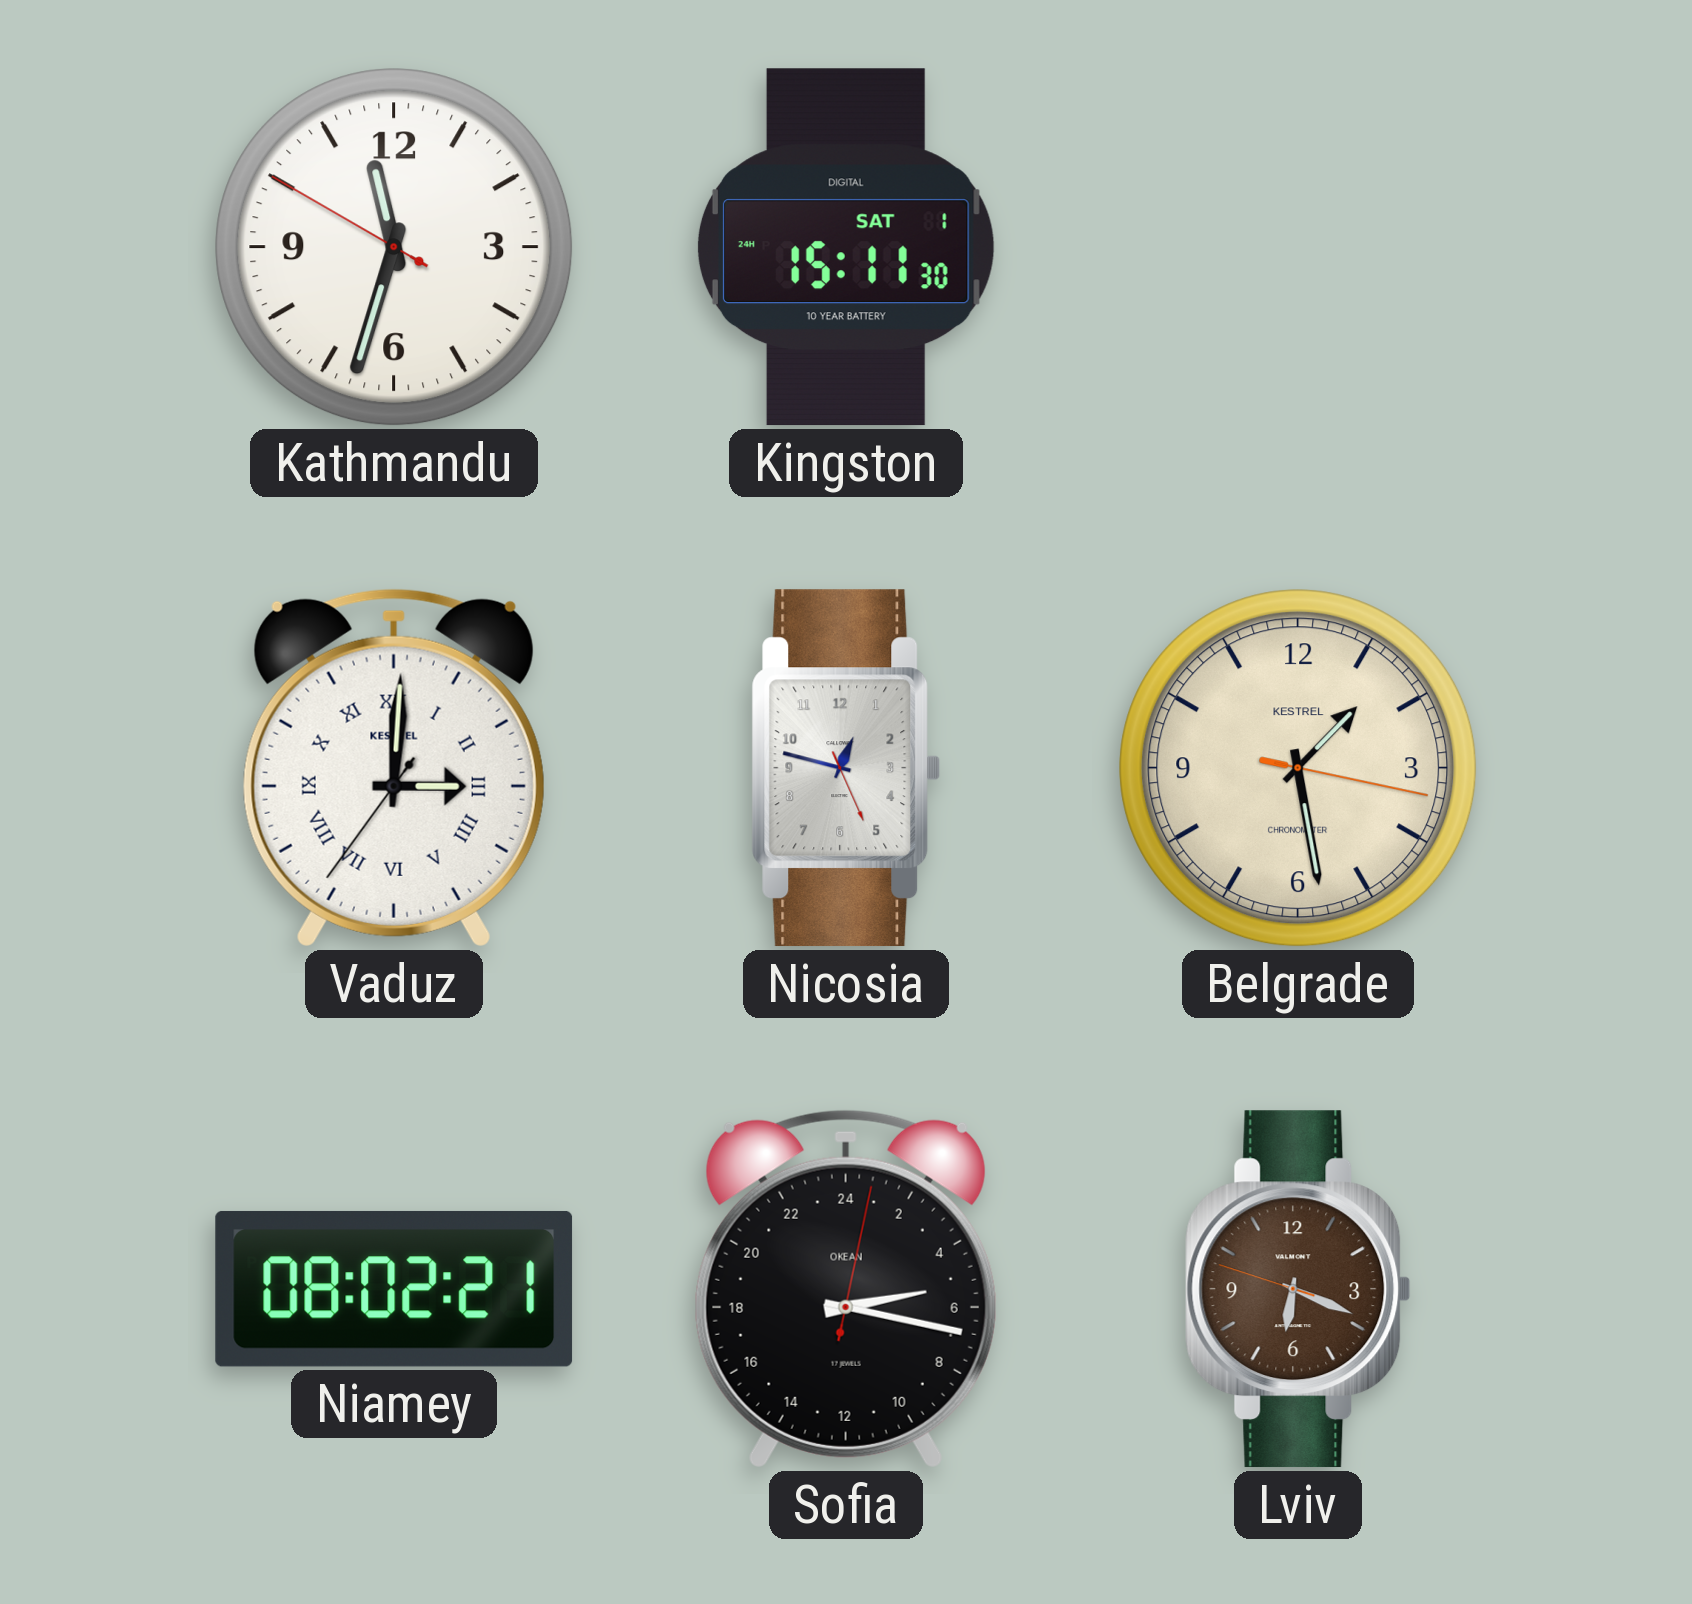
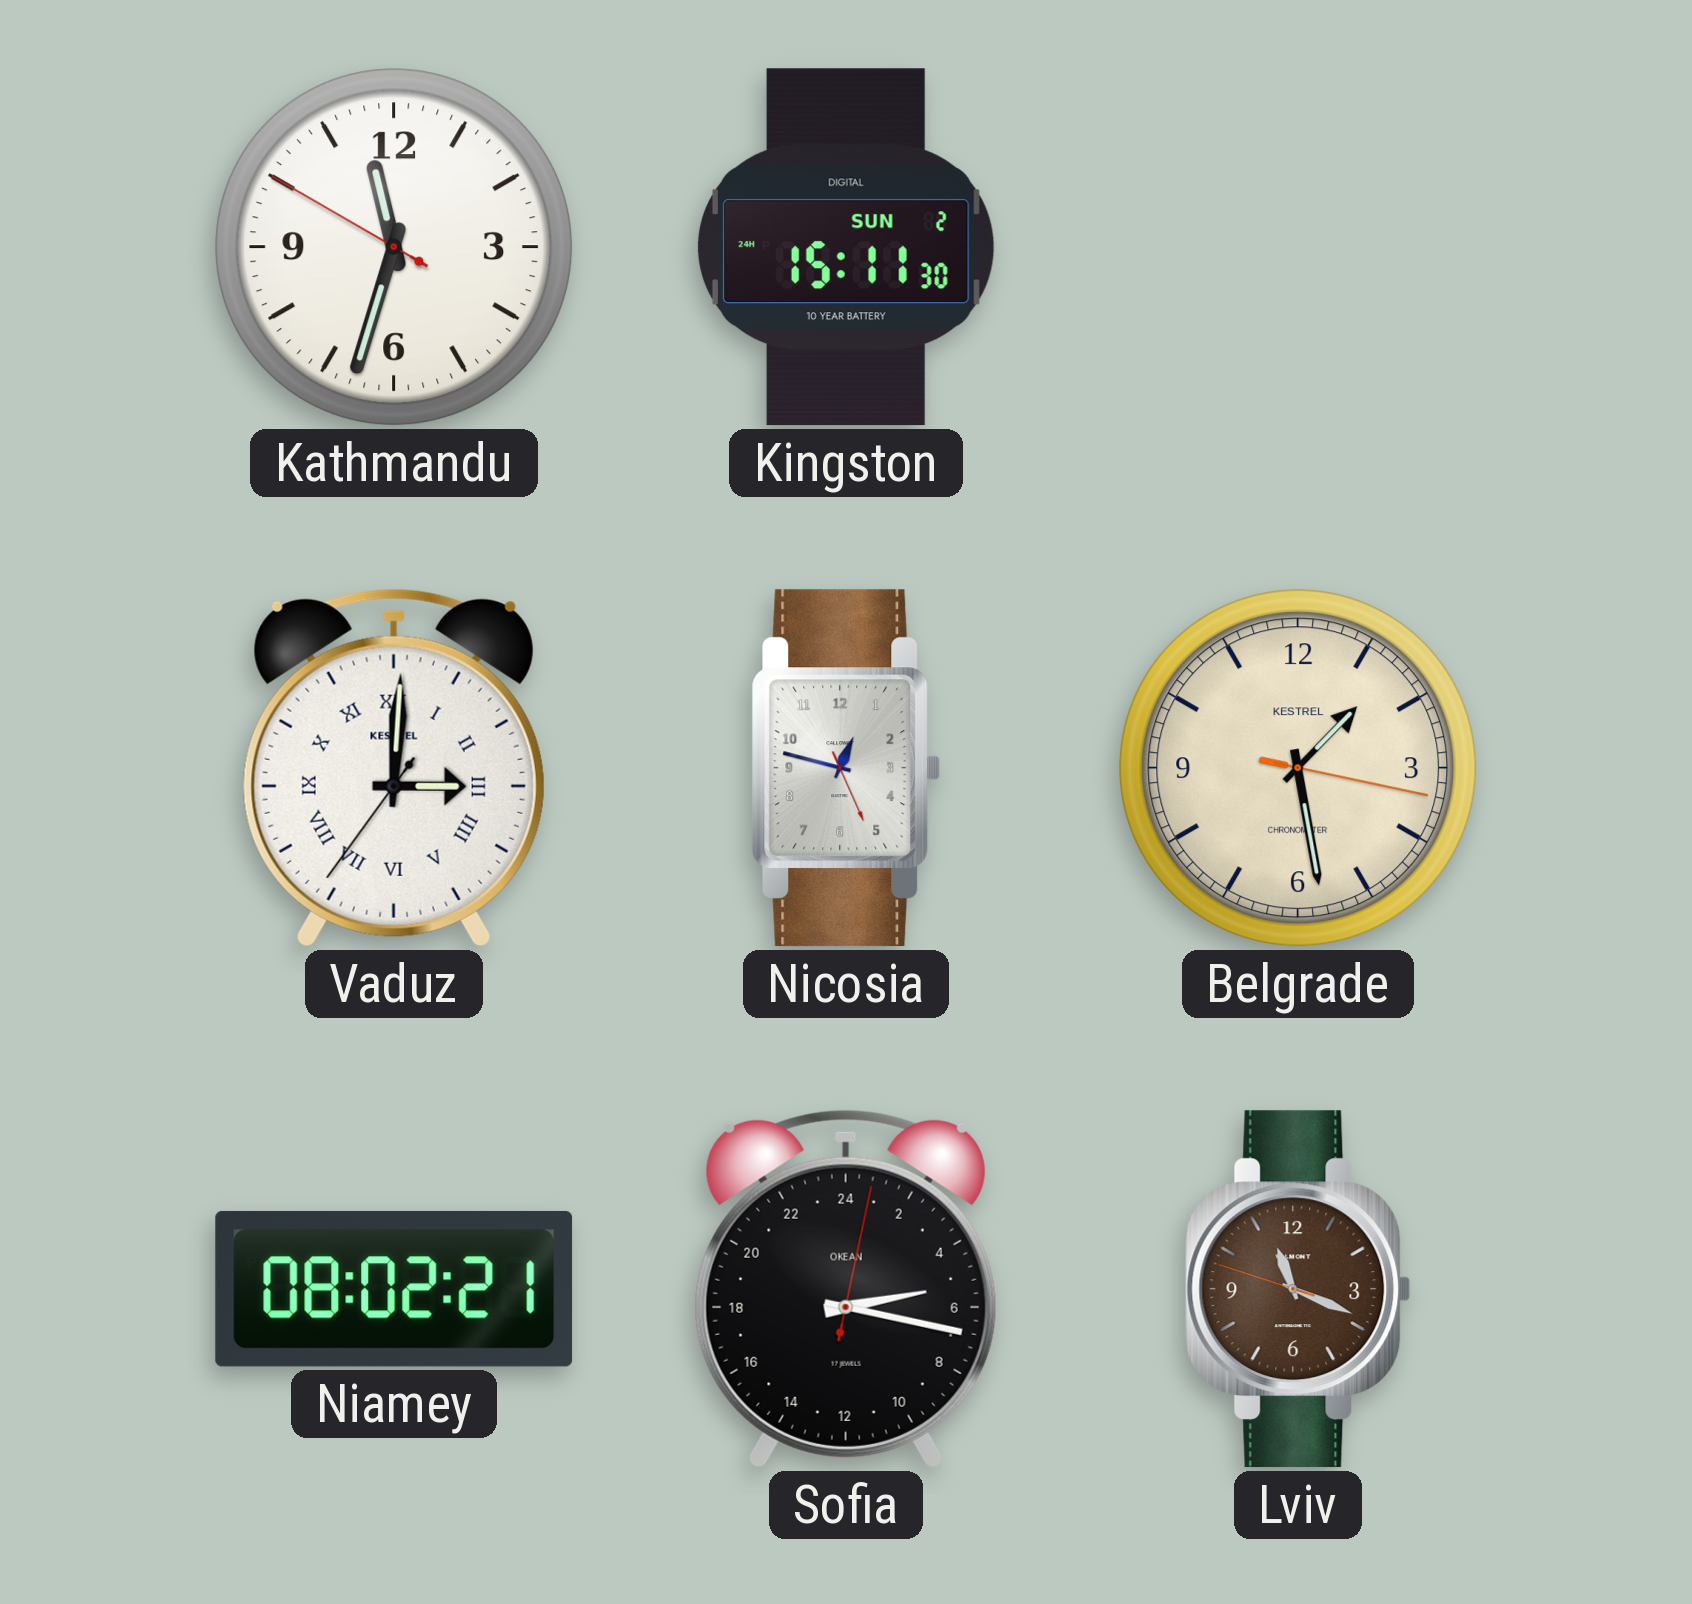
Kingston date: SAT 1 -> SUN 2
Lviv: 6:18 -> 11:18
